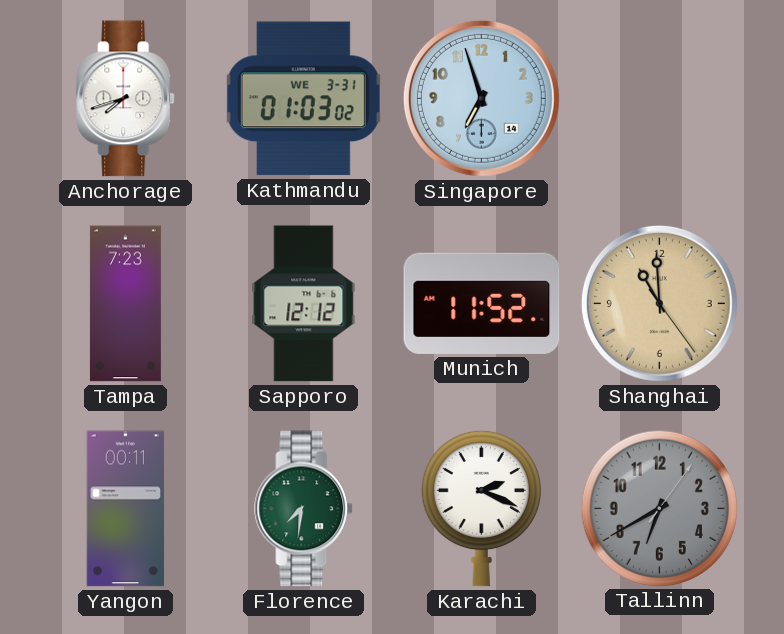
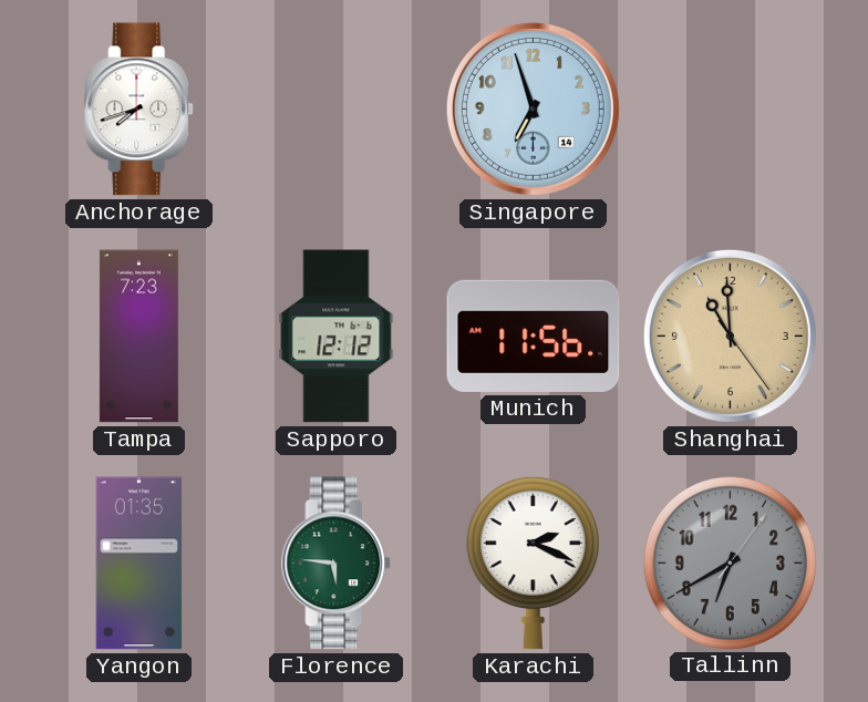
Kathmandu: 01:03 -> none
Munich: 11:52 -> 11:56
Yangon: 00:11 -> 01:35
Florence: 7:31 -> 5:46
